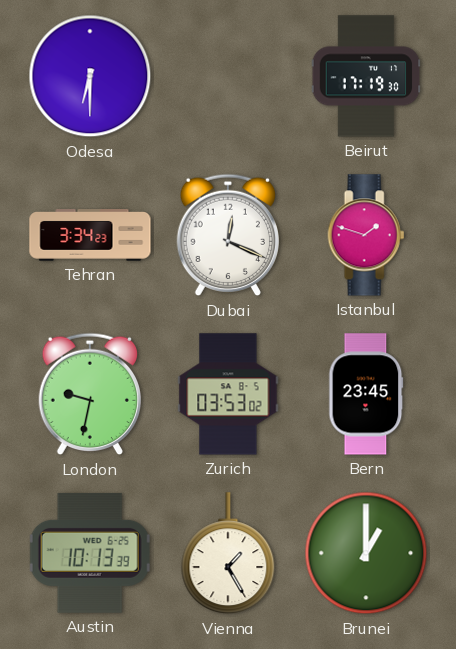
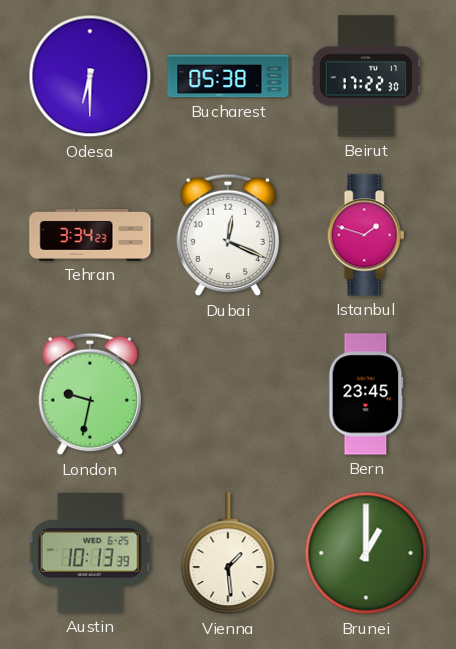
Bucharest: none -> 05:38
Beirut: 17:19 -> 17:22
Zurich: 03:53 -> none
Vienna: 1:25 -> 1:29
